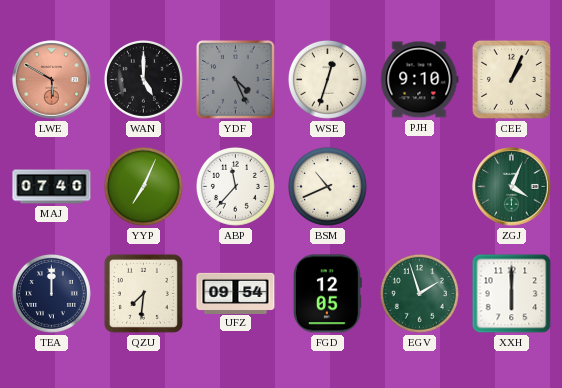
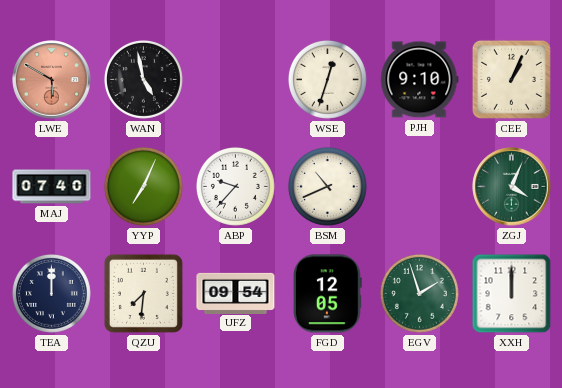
WAN: 5:00 -> 4:58
YDF: 4:26 -> none
ABP: 11:37 -> 9:37
XXH: 6:00 -> 12:00
